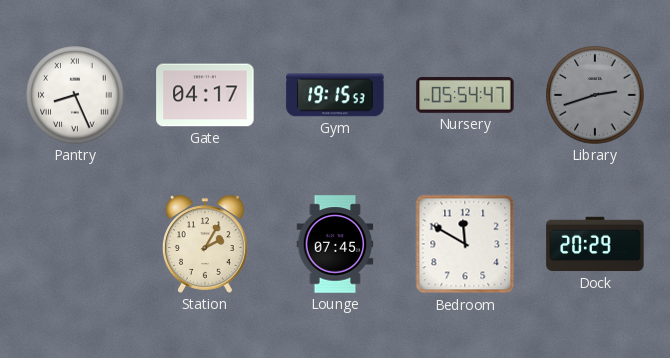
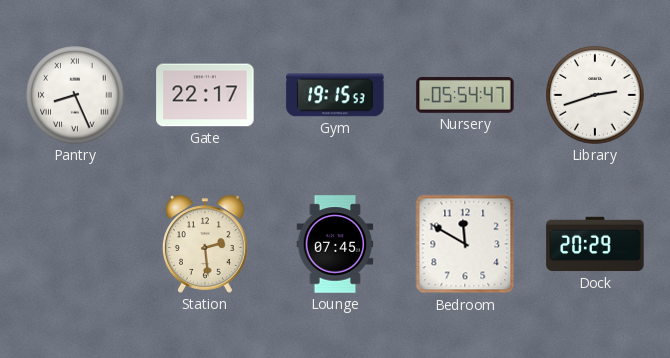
Gate: 04:17 -> 22:17
Library dial: grey -> white
Station: 2:05 -> 2:29
